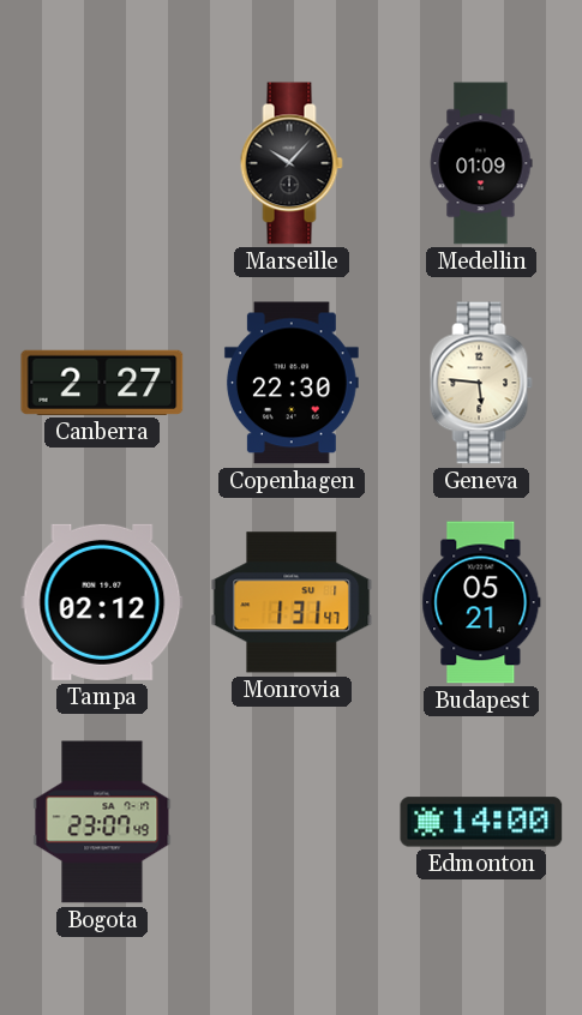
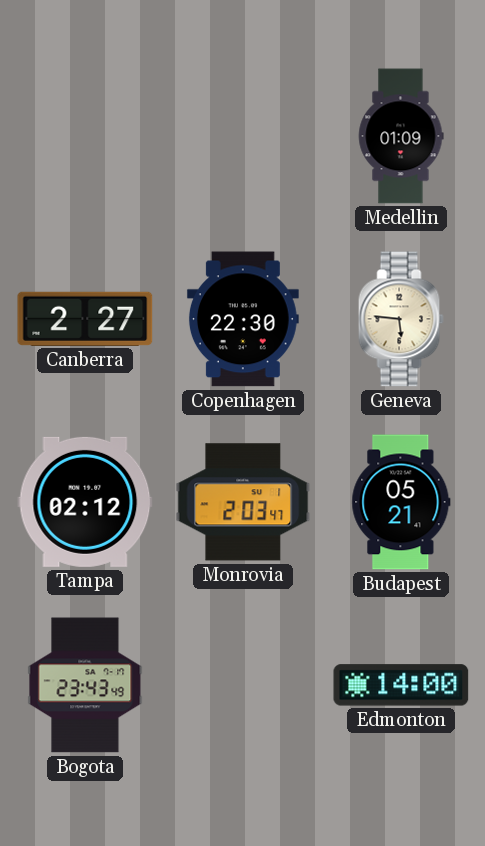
Marseille: 10:07 -> none
Monrovia: 1:31 -> 2:03
Bogota: 23:07 -> 23:43
